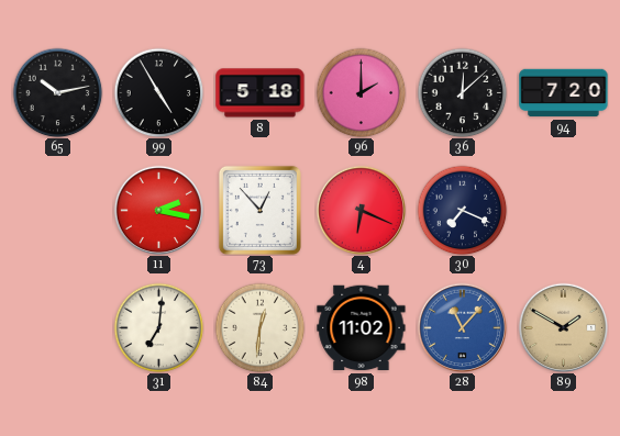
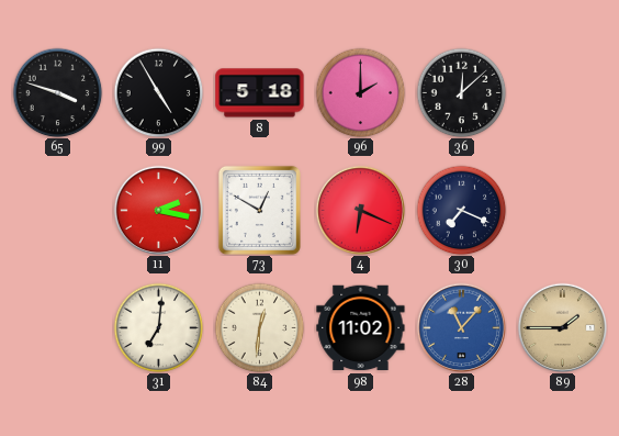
65: 10:13 -> 3:48
94: 7:20 -> none
73: 12:53 -> 12:50
89: 1:50 -> 1:45
